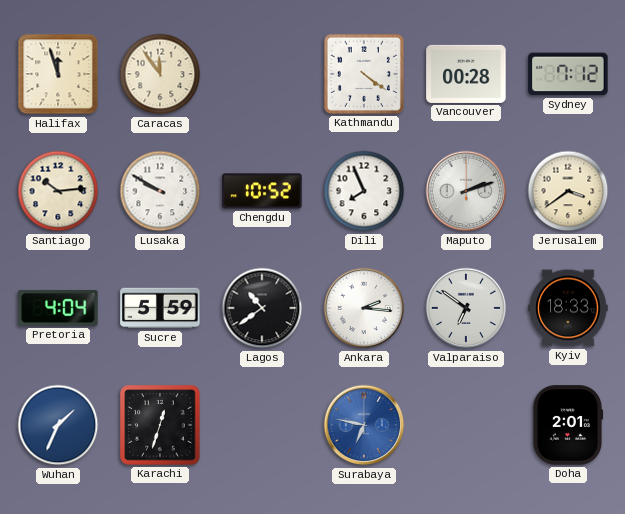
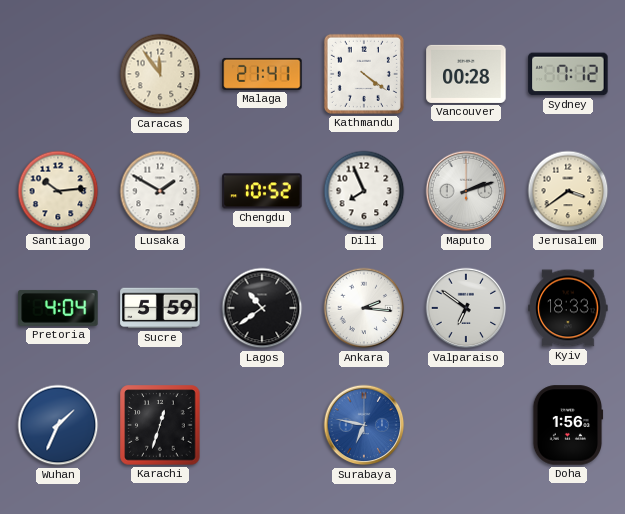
Halifax: 11:57 -> none
Malaga: none -> 21:41
Lusaka: 9:50 -> 1:50
Doha: 2:01 -> 1:56
